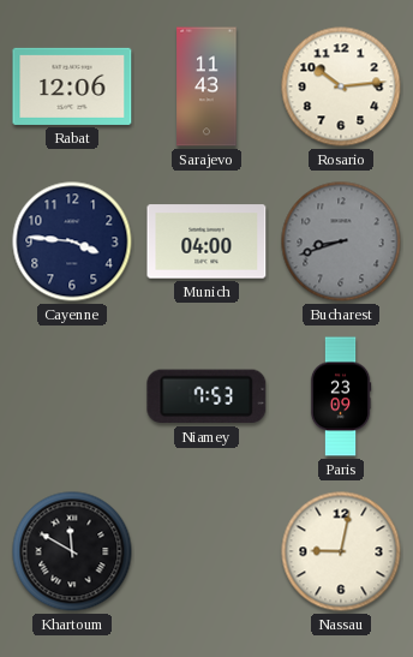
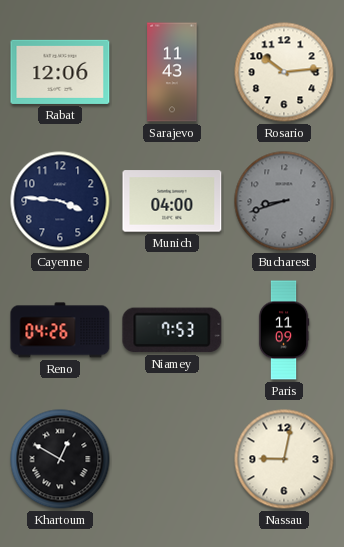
Reno: none -> 04:26
Paris: 23:09 -> 11:09
Khartoum: 11:50 -> 12:50
